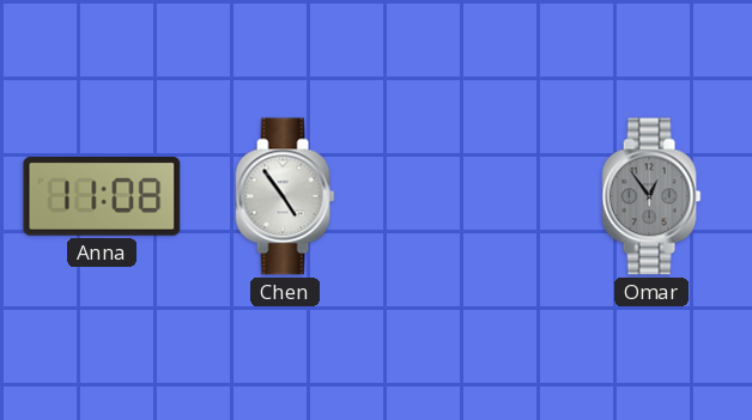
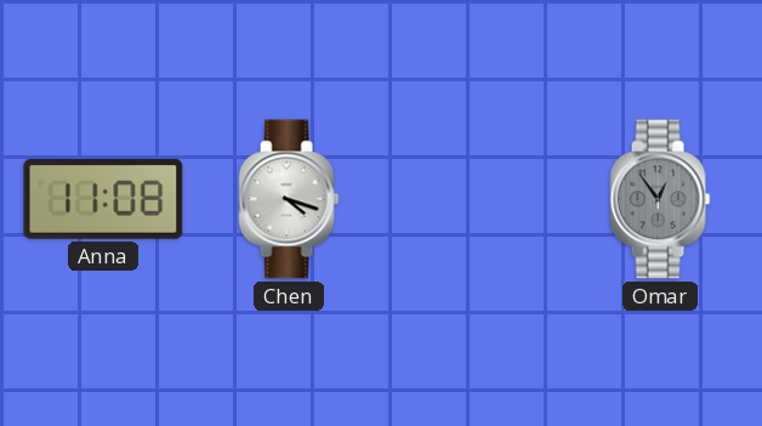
Chen: 4:54 -> 4:18
